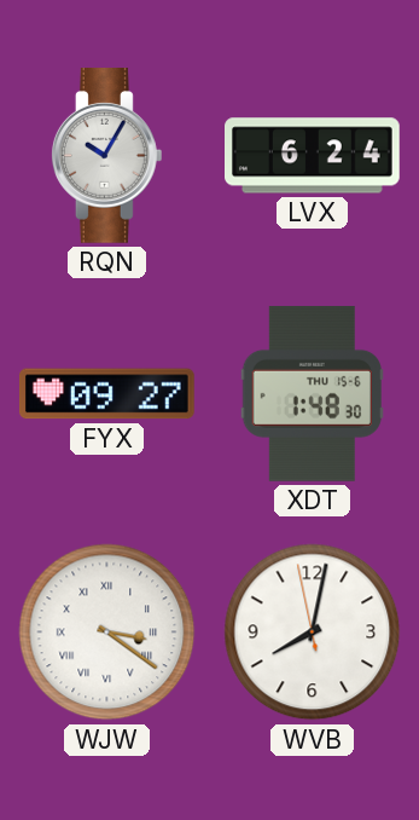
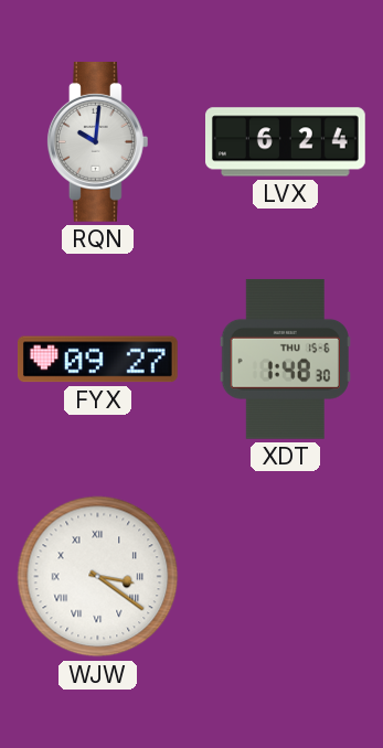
RQN: 10:05 -> 10:01
WVB: 8:01 -> none
